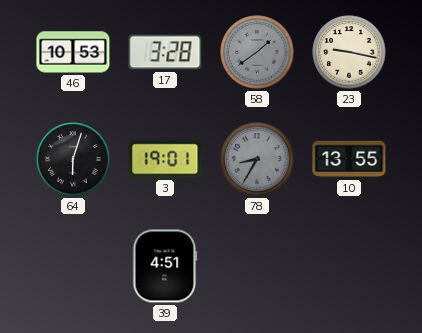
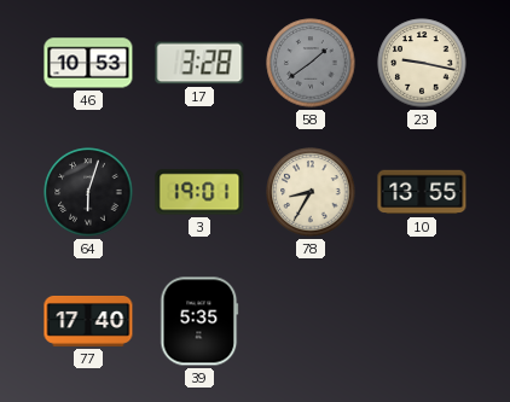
78 dial: grey -> cream
77: none -> 17:40
39: 4:51 -> 5:35
